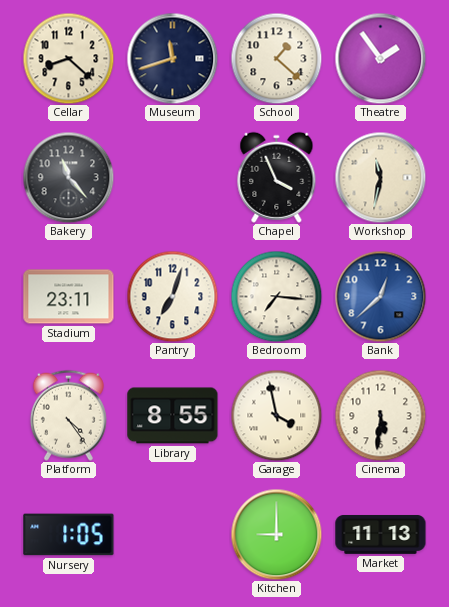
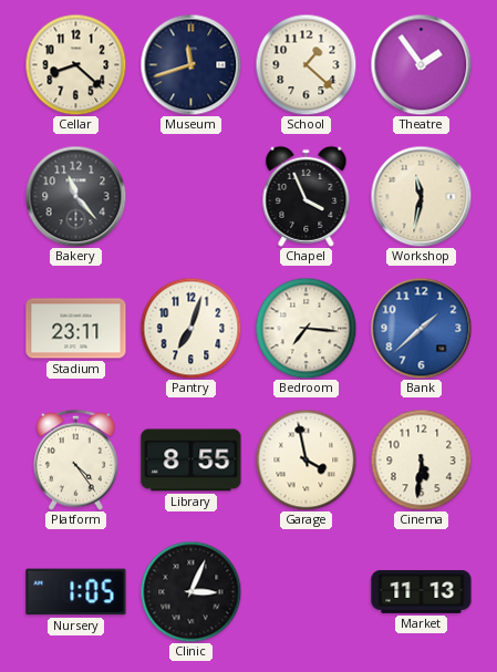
Bank: 12:38 -> 1:38
Clinic: none -> 3:04
Kitchen: 9:00 -> none
